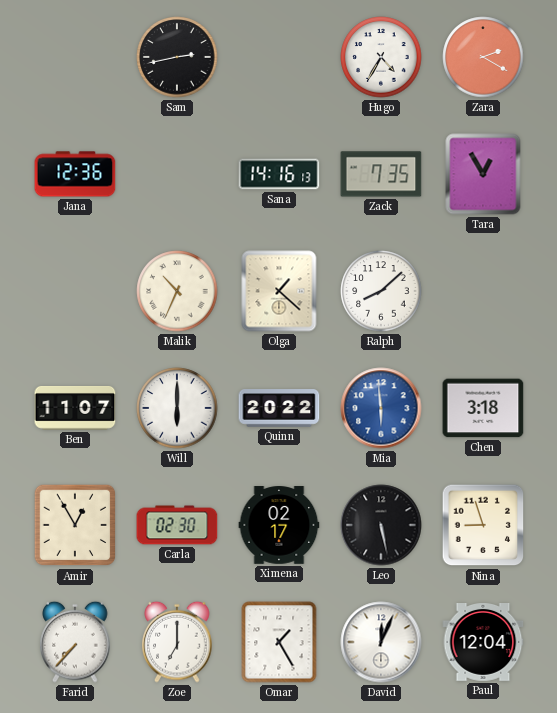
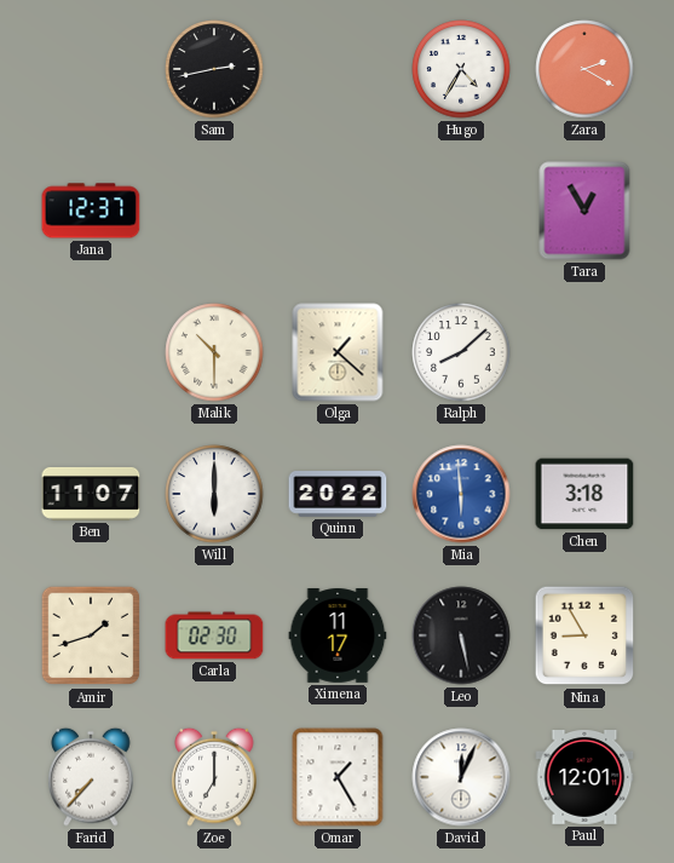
Jana: 12:36 -> 12:37
Sana: 14:16 -> none
Zack: 7:35 -> none
Malik: 10:34 -> 10:30
Amir: 12:55 -> 1:42
Ximena: 02:17 -> 11:17
Nina: 8:57 -> 8:55
Paul: 12:04 -> 12:01
